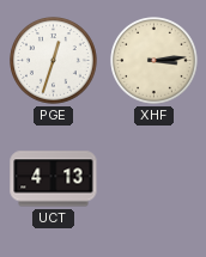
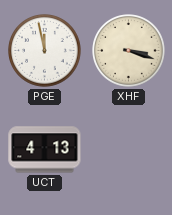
PGE: 12:33 -> 11:58
XHF: 3:14 -> 3:18
